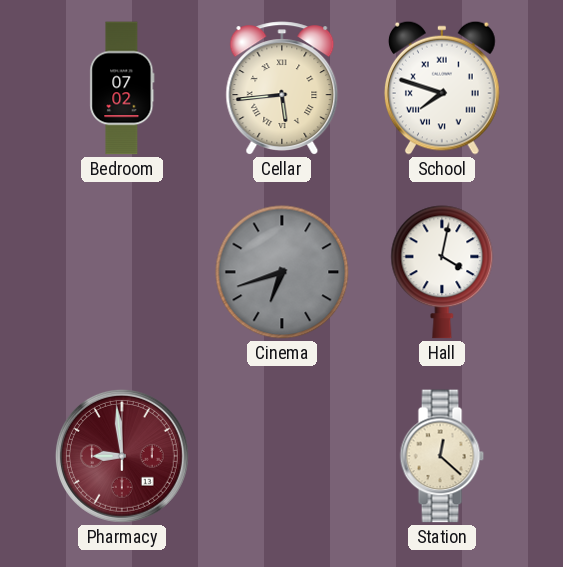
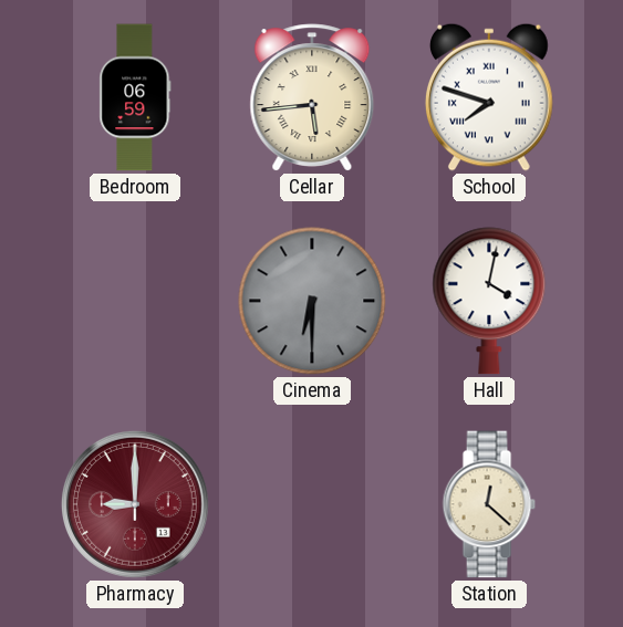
Bedroom: 07:02 -> 06:59
Cinema: 6:42 -> 6:30
Pharmacy: 8:59 -> 9:00
